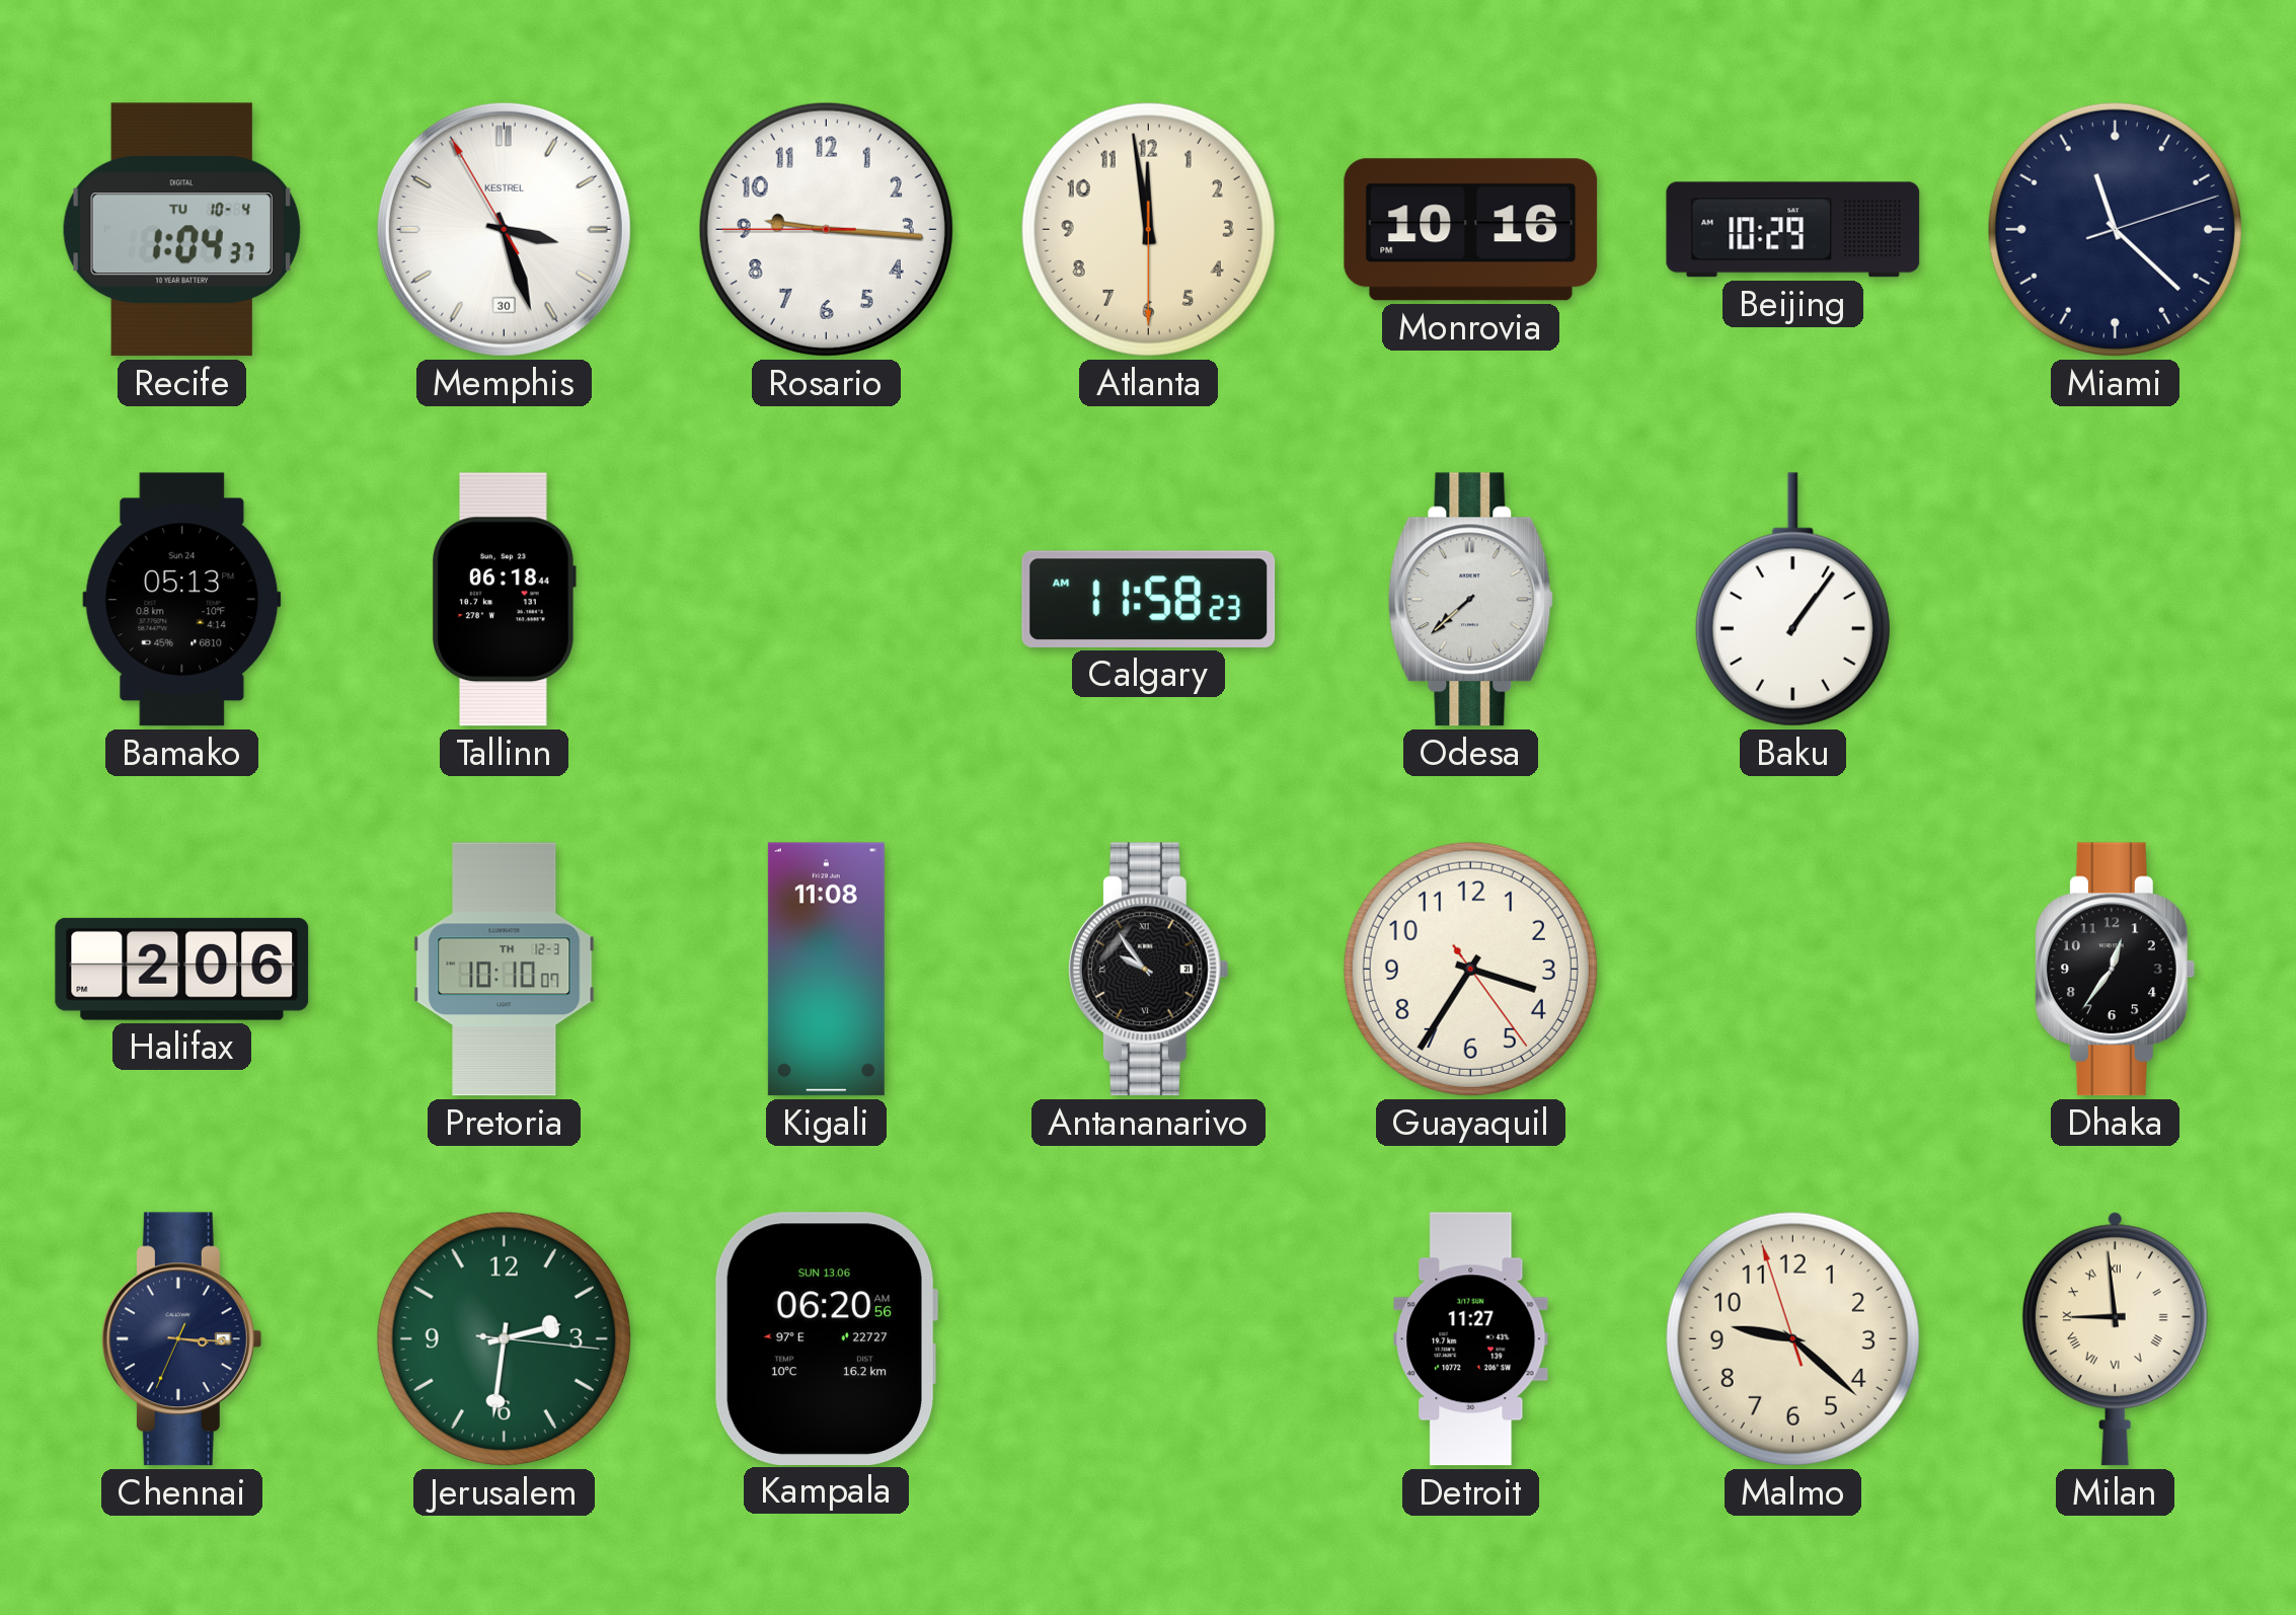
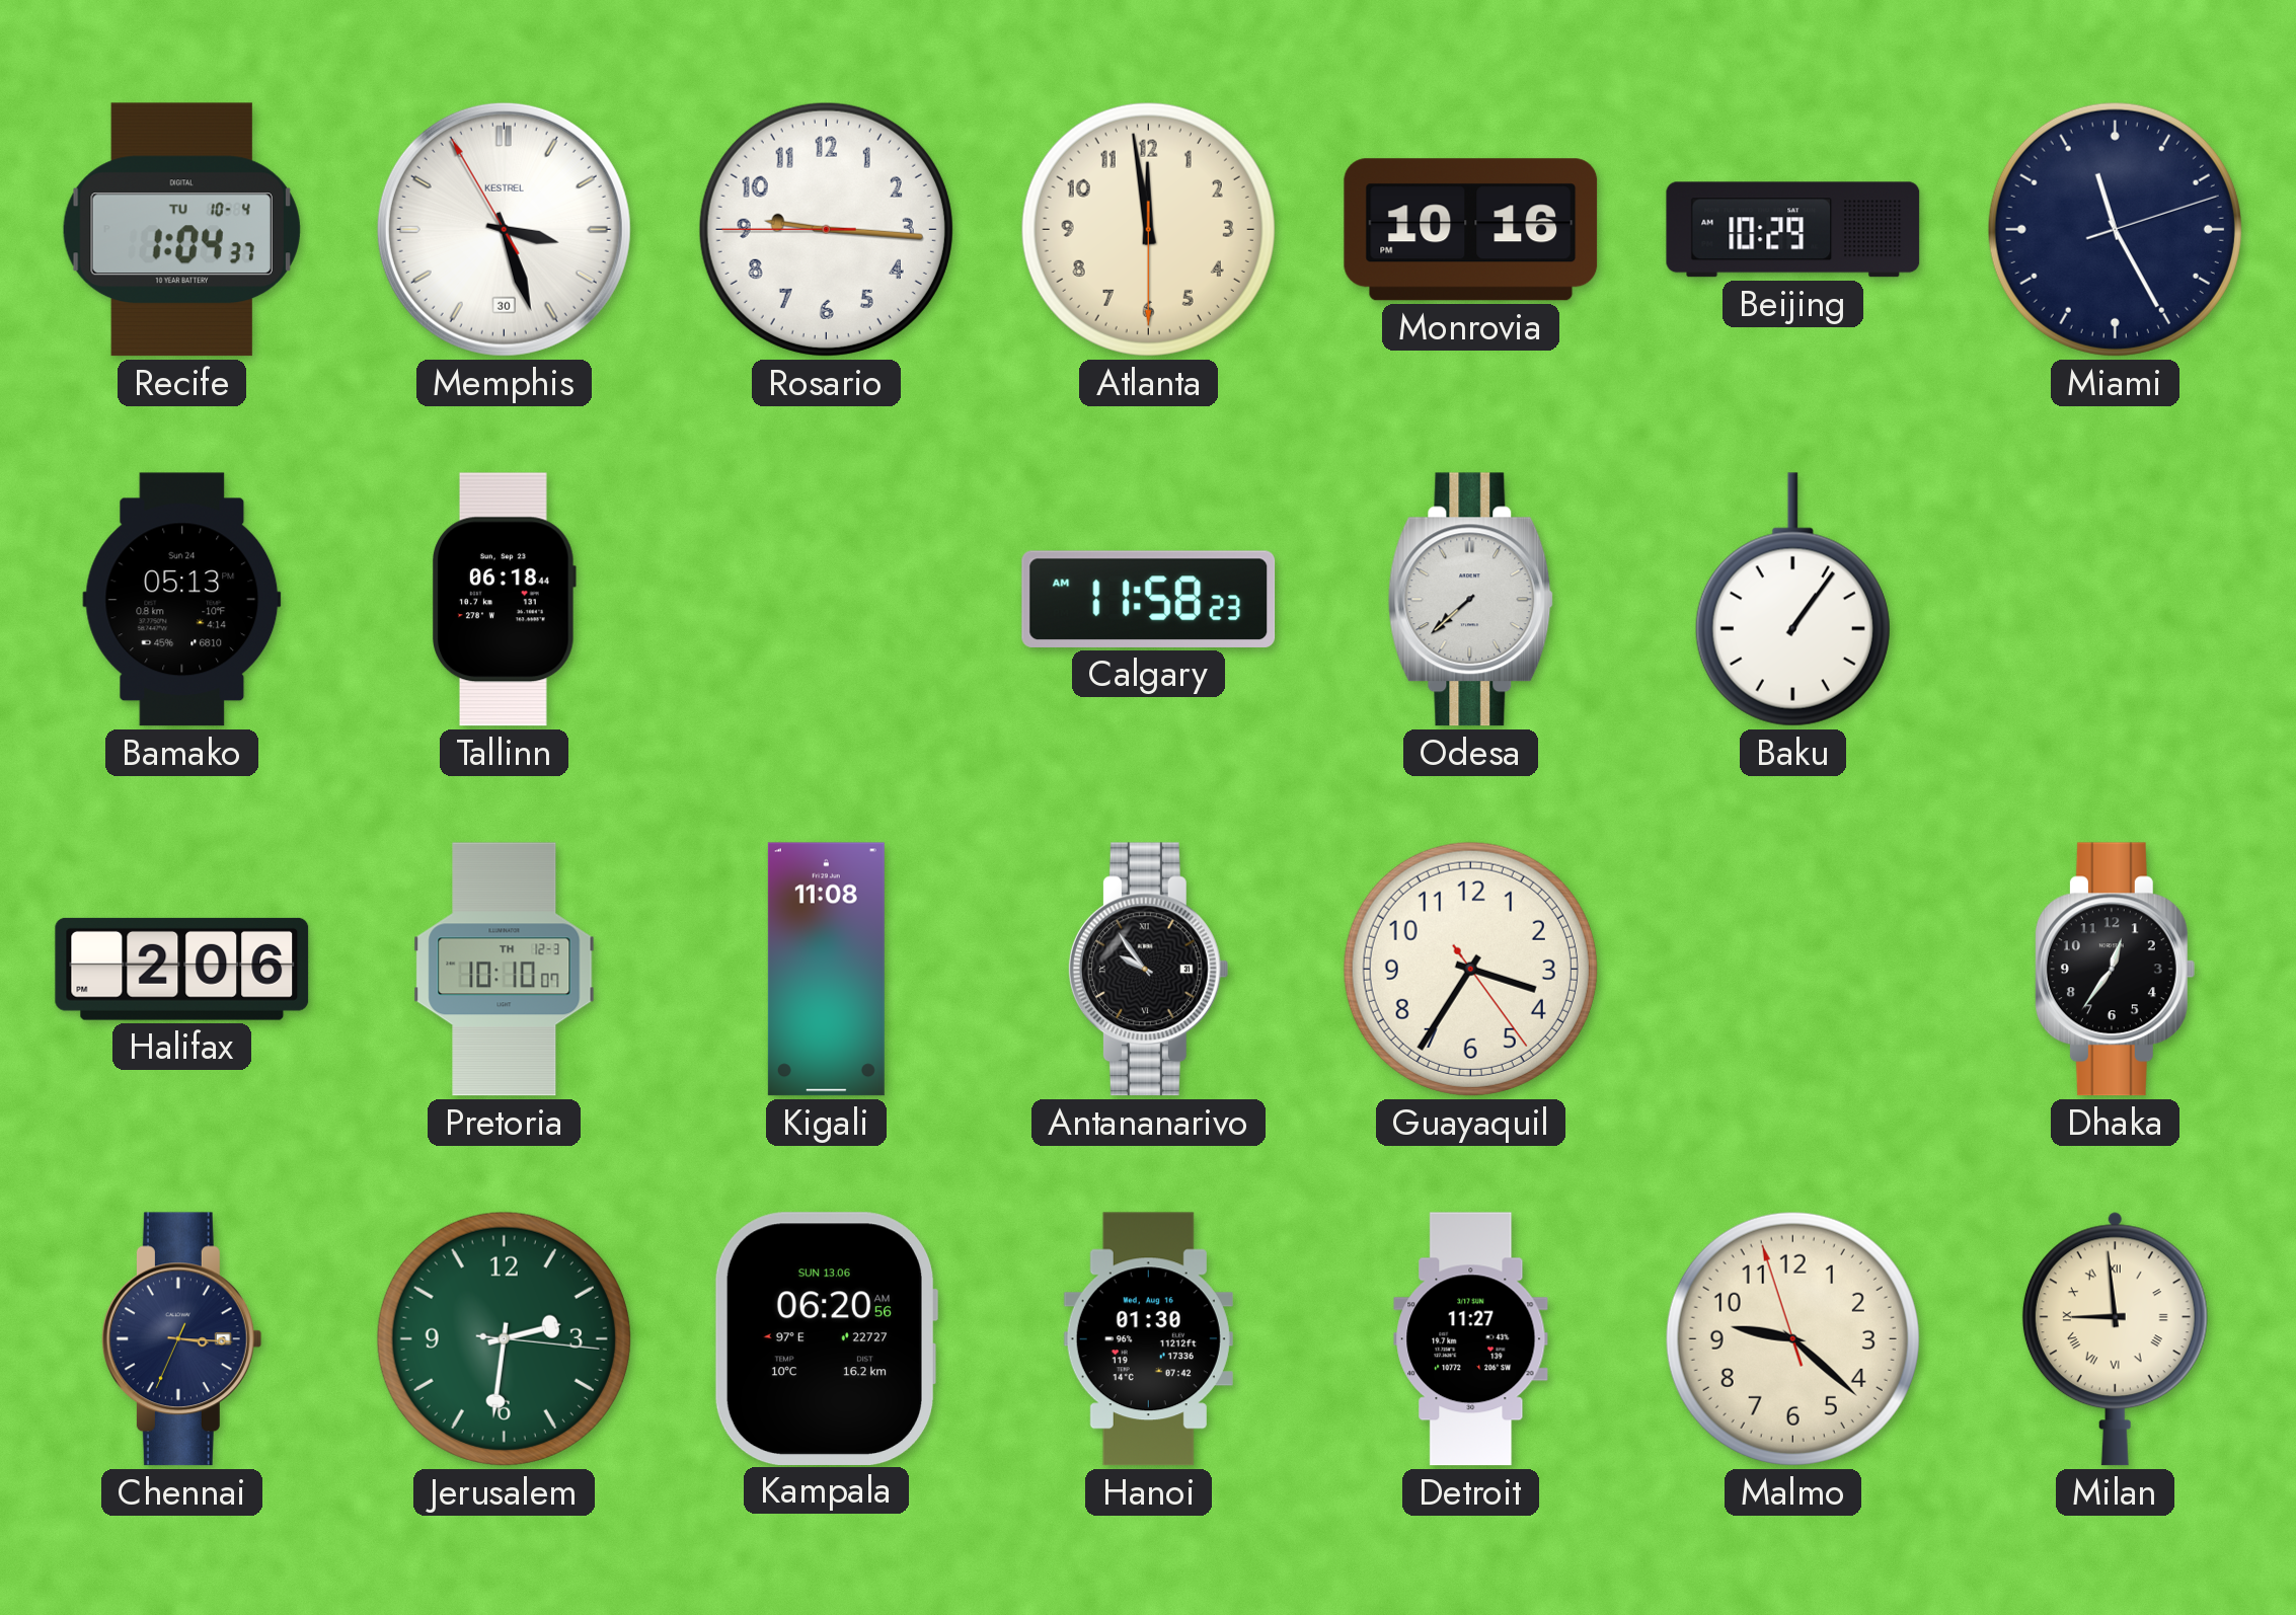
Miami: 11:22 -> 11:25
Hanoi: none -> 01:30
